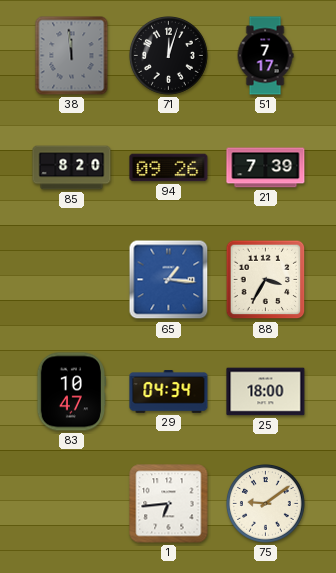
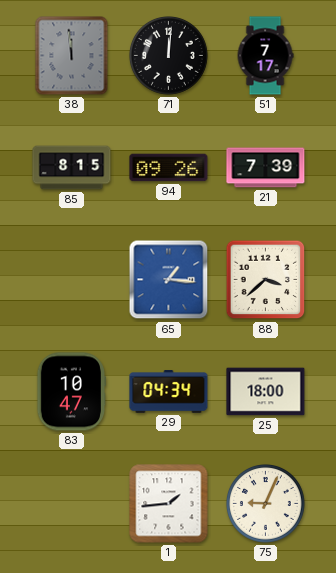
71: 12:03 -> 12:01
85: 8:20 -> 8:15
88: 3:35 -> 3:38
1: 6:44 -> 1:44
75: 9:09 -> 9:04
